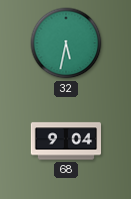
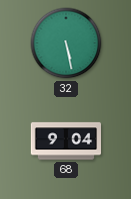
32: 5:32 -> 5:28
